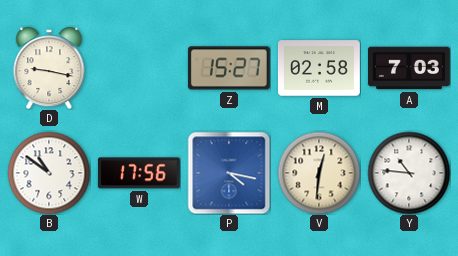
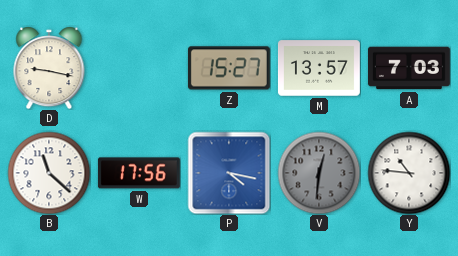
M: 02:58 -> 13:57
B: 10:51 -> 11:22
V dial: cream -> grey
